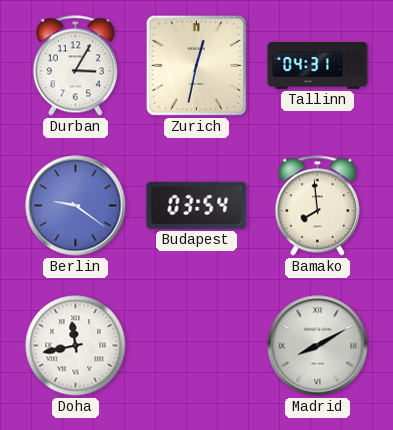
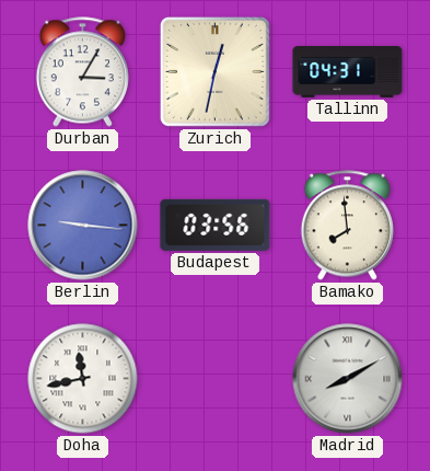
Berlin: 9:21 -> 9:16
Budapest: 03:54 -> 03:56
